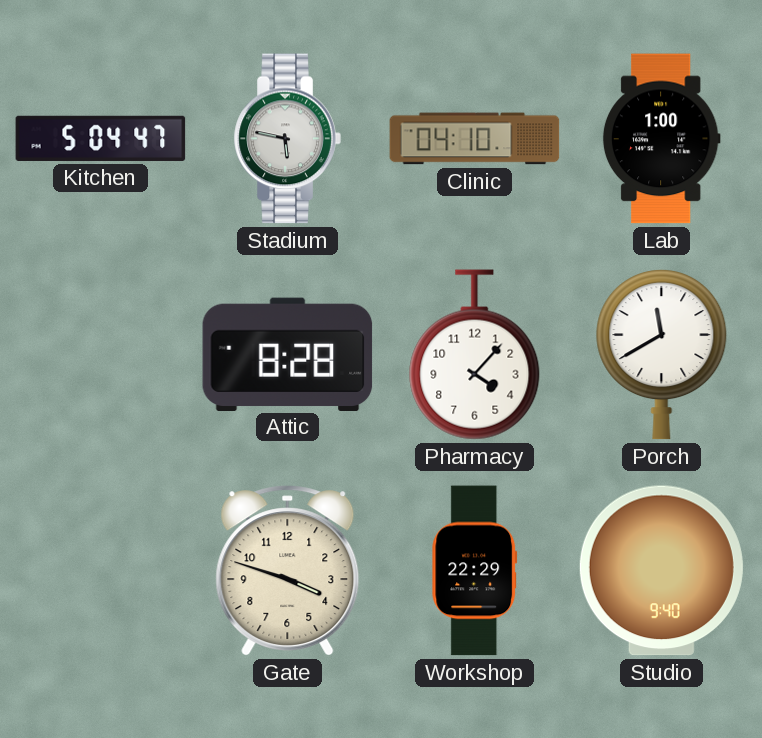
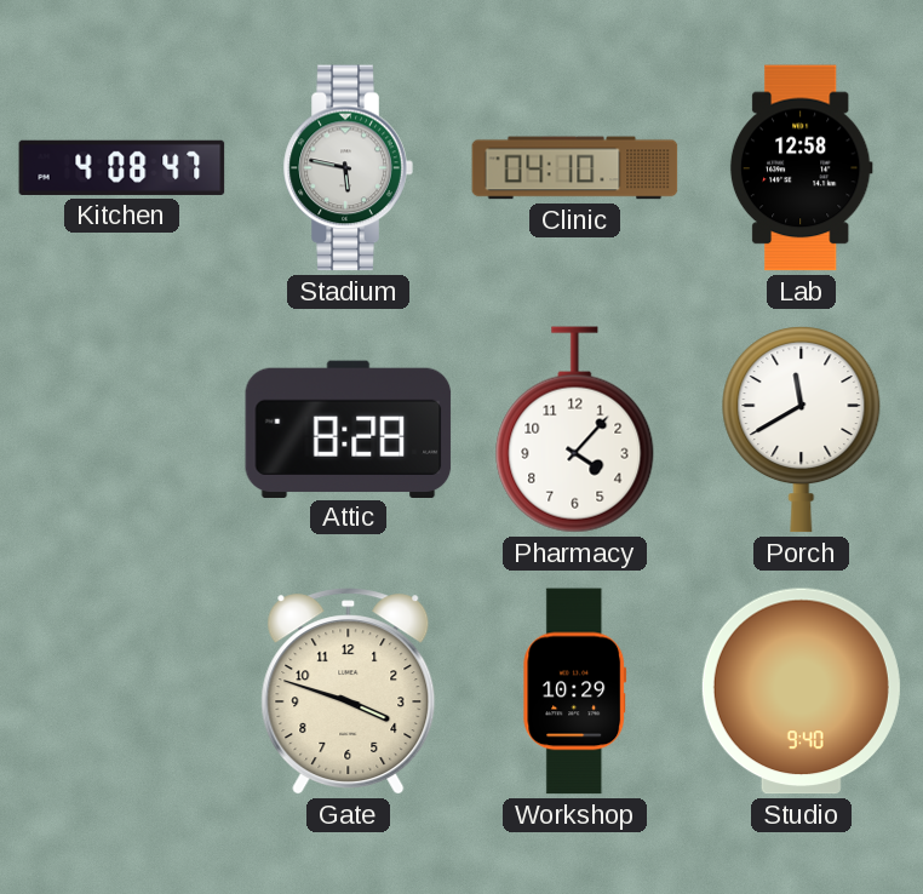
Kitchen: 5:04 -> 4:08
Lab: 1:00 -> 12:58
Workshop: 22:29 -> 10:29
